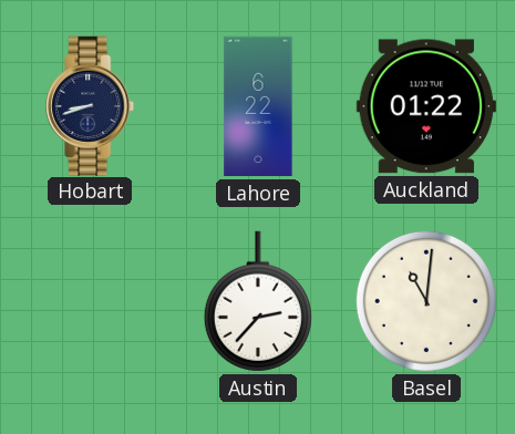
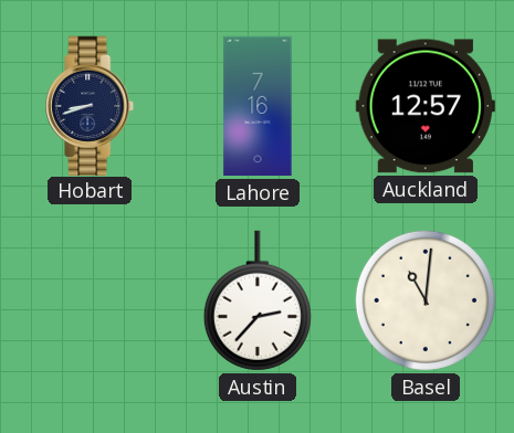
Lahore: 6:22 -> 7:16
Auckland: 01:22 -> 12:57
